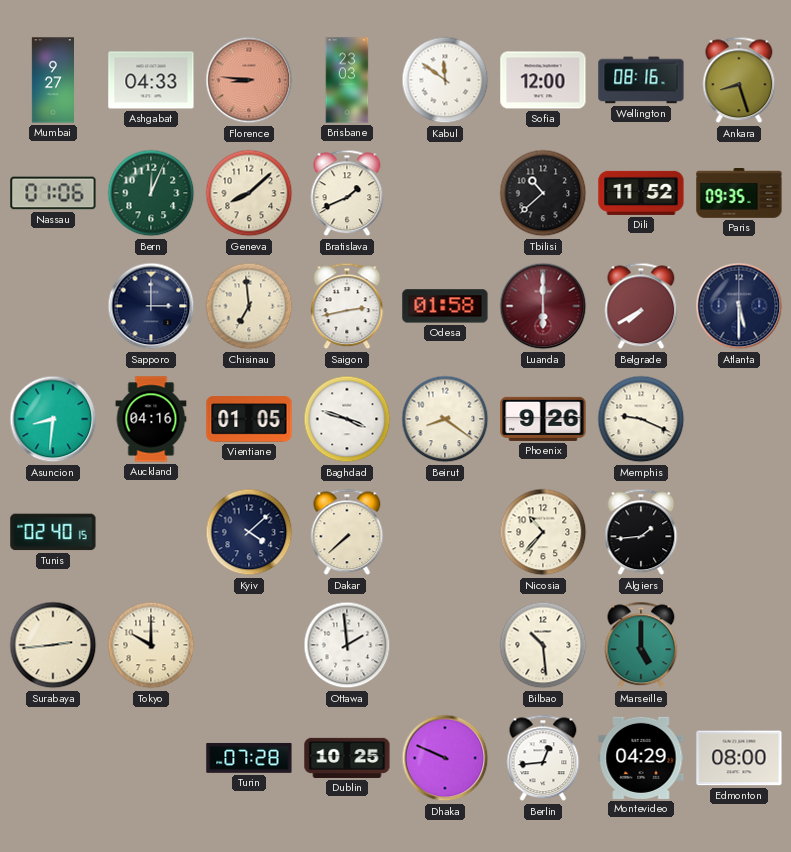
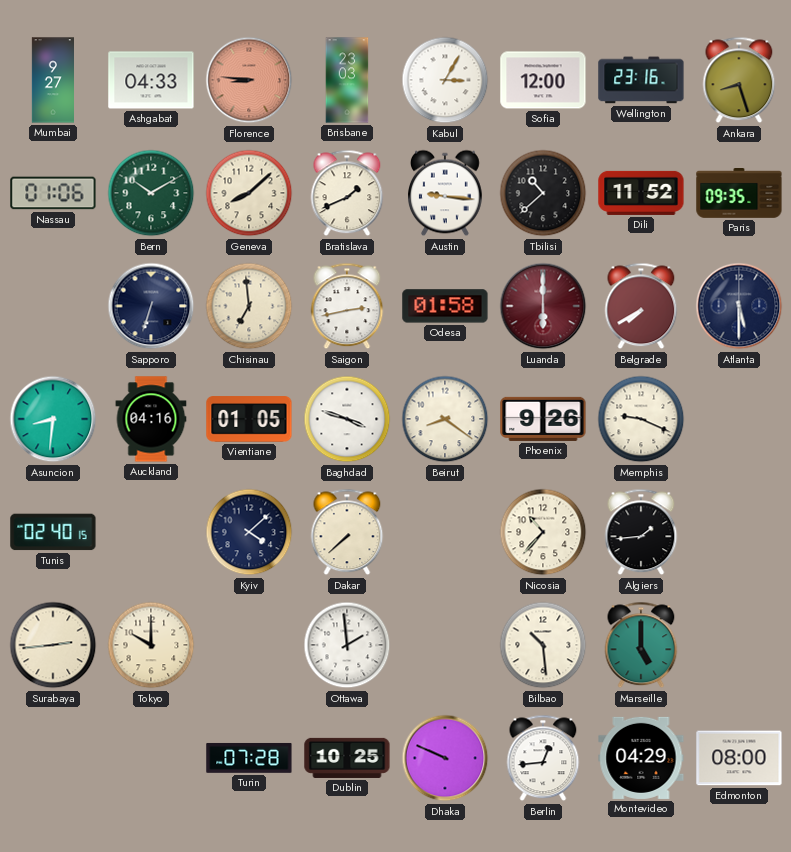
Kabul: 11:51 -> 3:05
Wellington: 08:16 -> 23:16
Bern: 12:04 -> 10:10
Austin: none -> 9:16
Sapporo: 3:00 -> 6:33
